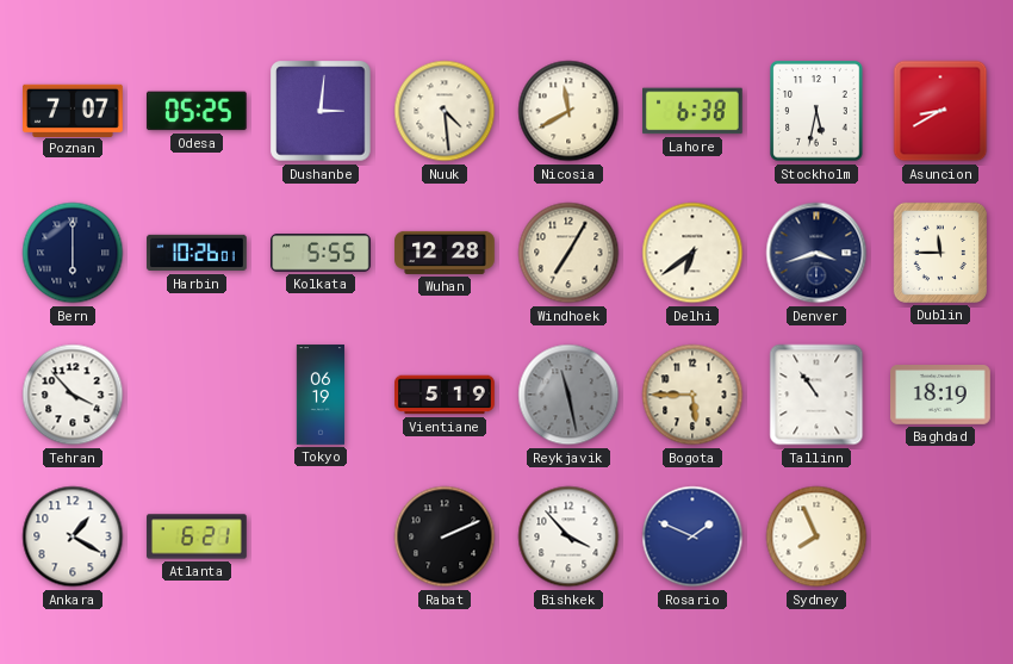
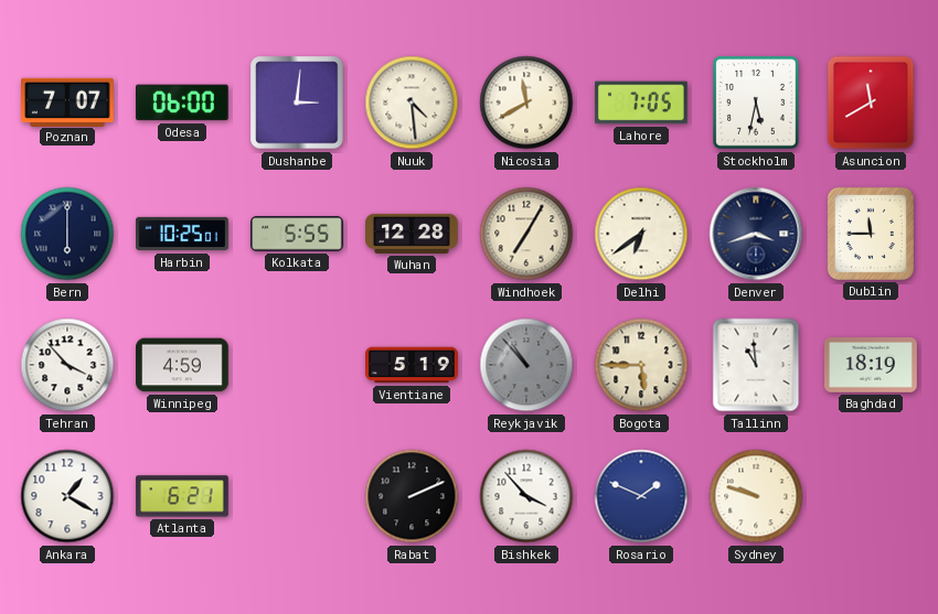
Odesa: 05:25 -> 06:00
Lahore: 6:38 -> 7:05
Asuncion: 8:40 -> 11:40
Harbin: 10:26 -> 10:25
Winnipeg: none -> 4:59
Tokyo: 06:19 -> none
Reykjavik: 11:28 -> 10:53
Tallinn: 10:54 -> 10:59
Sydney: 7:56 -> 9:48
